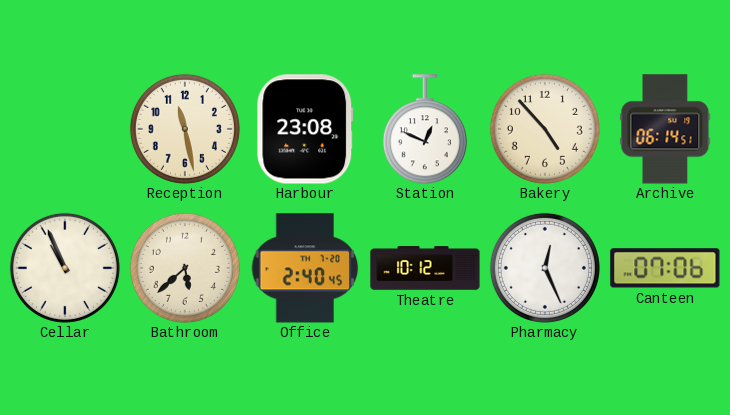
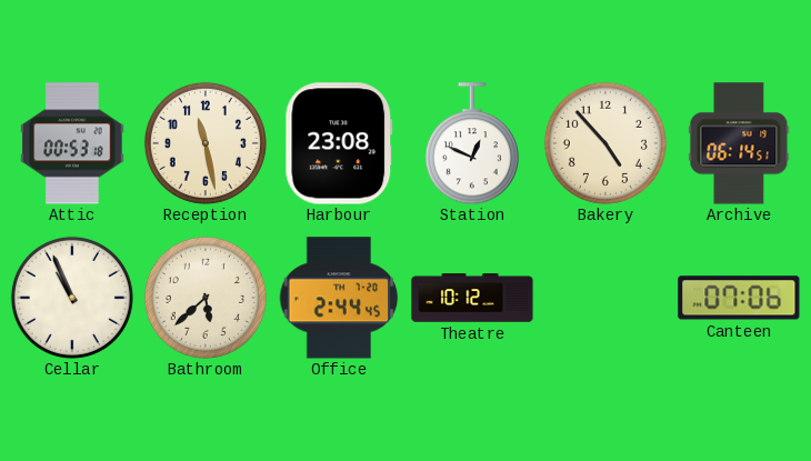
Attic: none -> 00:53
Office: 2:40 -> 2:44
Pharmacy: 12:26 -> none
